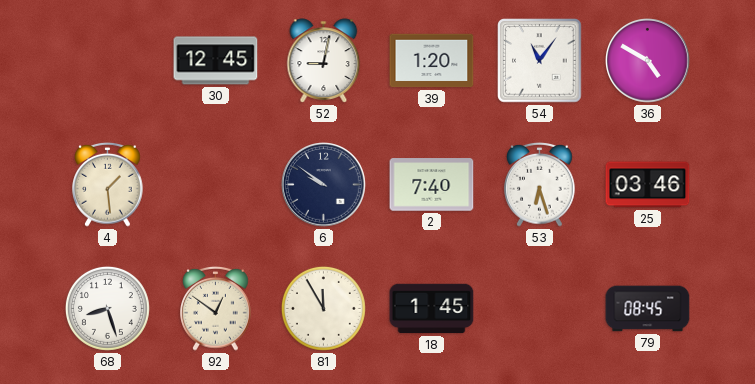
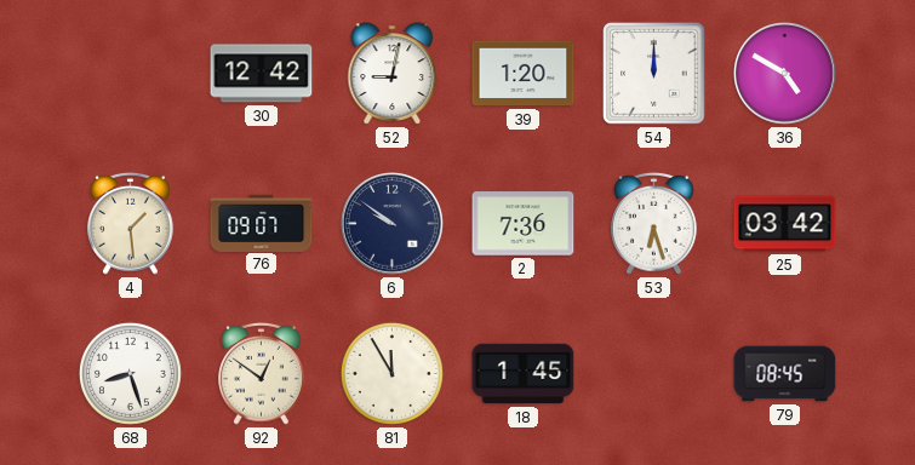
30: 12:45 -> 12:42
54: 11:06 -> 12:00
76: none -> 09:07
2: 7:40 -> 7:36
25: 03:46 -> 03:42
